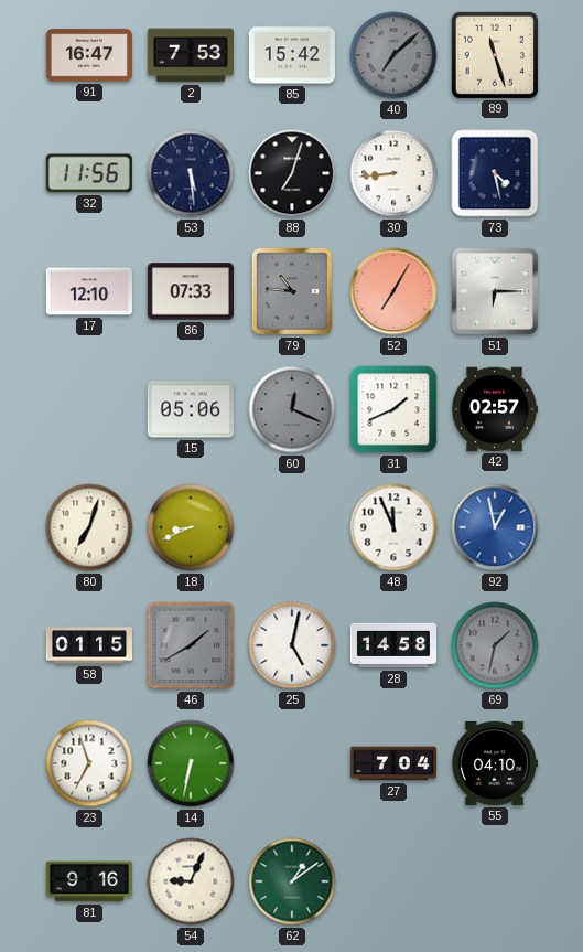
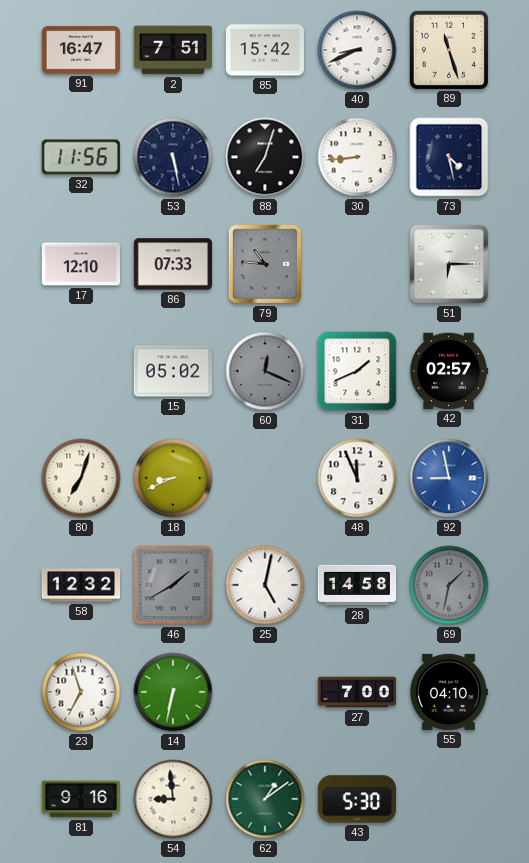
2: 7:53 -> 7:51
40: 7:08 -> 8:41
40 dial: grey -> white
53: 5:29 -> 5:28
52: 7:05 -> none
15: 05:06 -> 05:02
92: 12:58 -> 8:58
58: 01:15 -> 12:32
27: 7:04 -> 7:00
54: 9:04 -> 8:59
43: none -> 5:30
